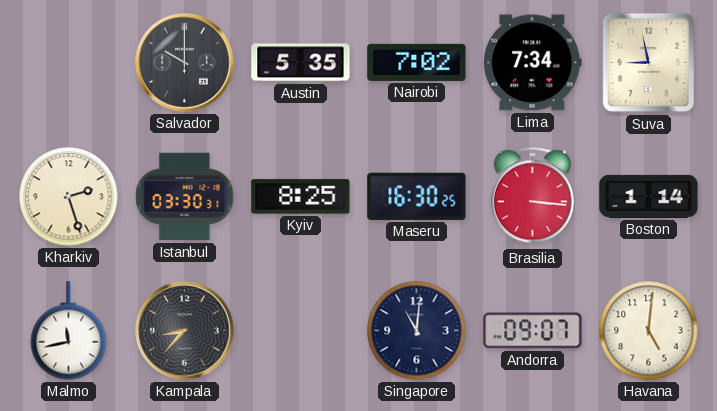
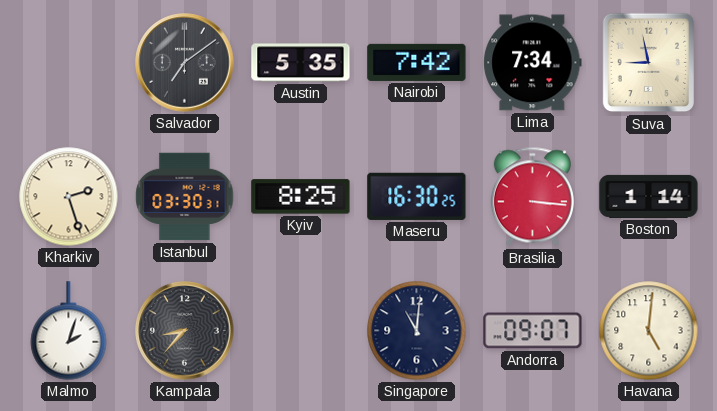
Salvador: 10:00 -> 7:09
Nairobi: 7:02 -> 7:42
Malmo: 11:43 -> 2:03
